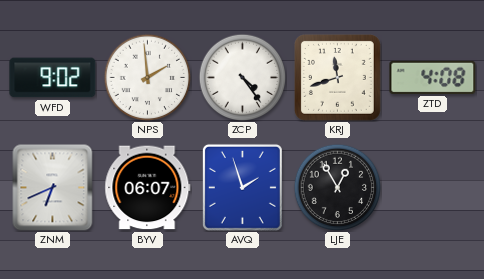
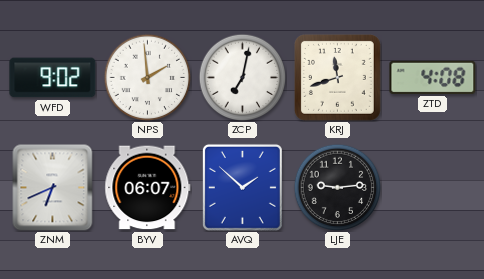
ZCP: 4:24 -> 7:02
AVQ: 1:57 -> 1:52
LJE: 12:55 -> 9:14
